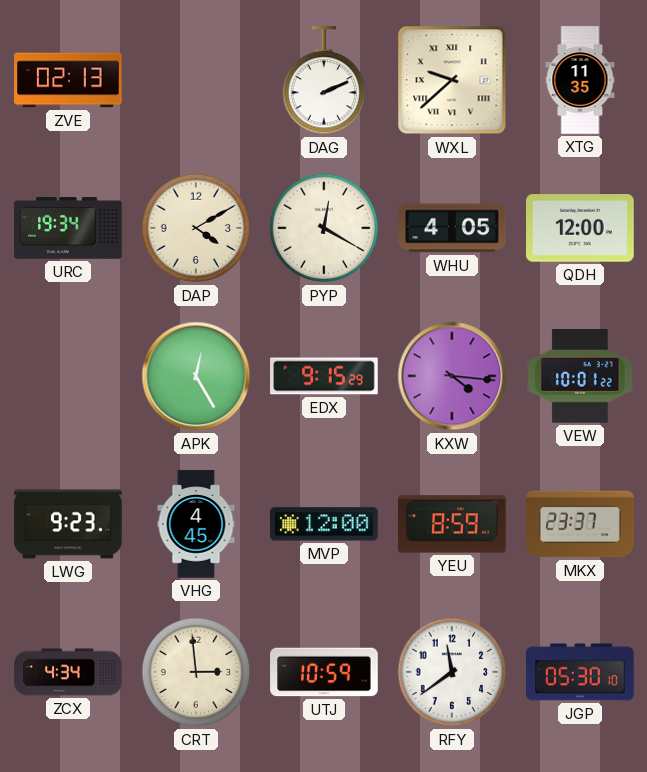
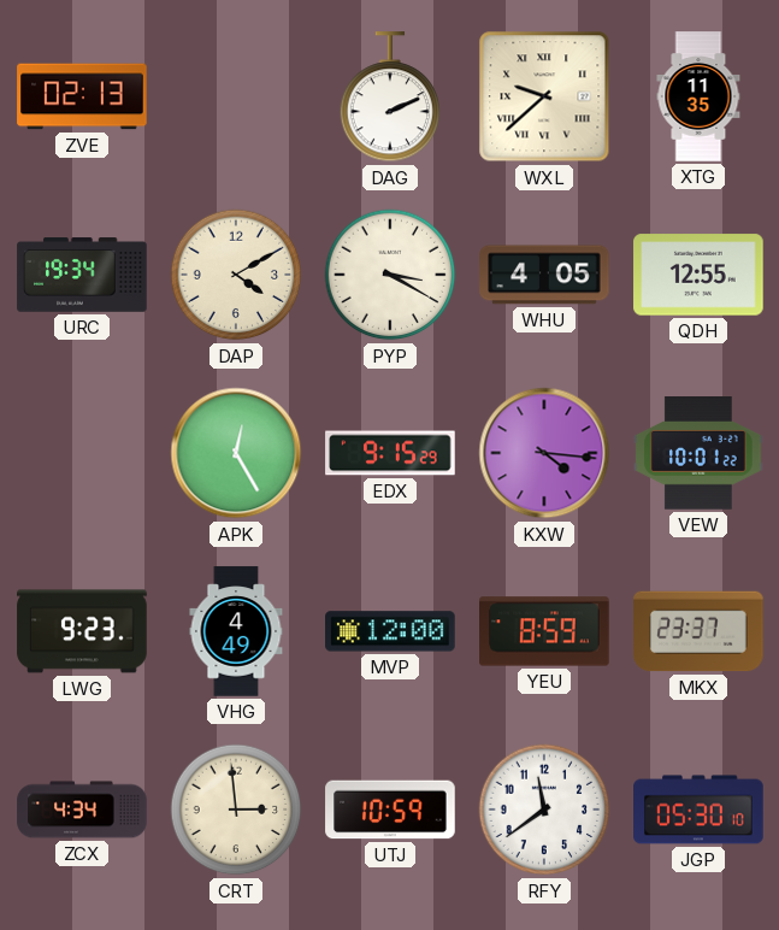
PYP: 12:20 -> 3:20
QDH: 12:00 -> 12:55
VHG: 4:45 -> 4:49
